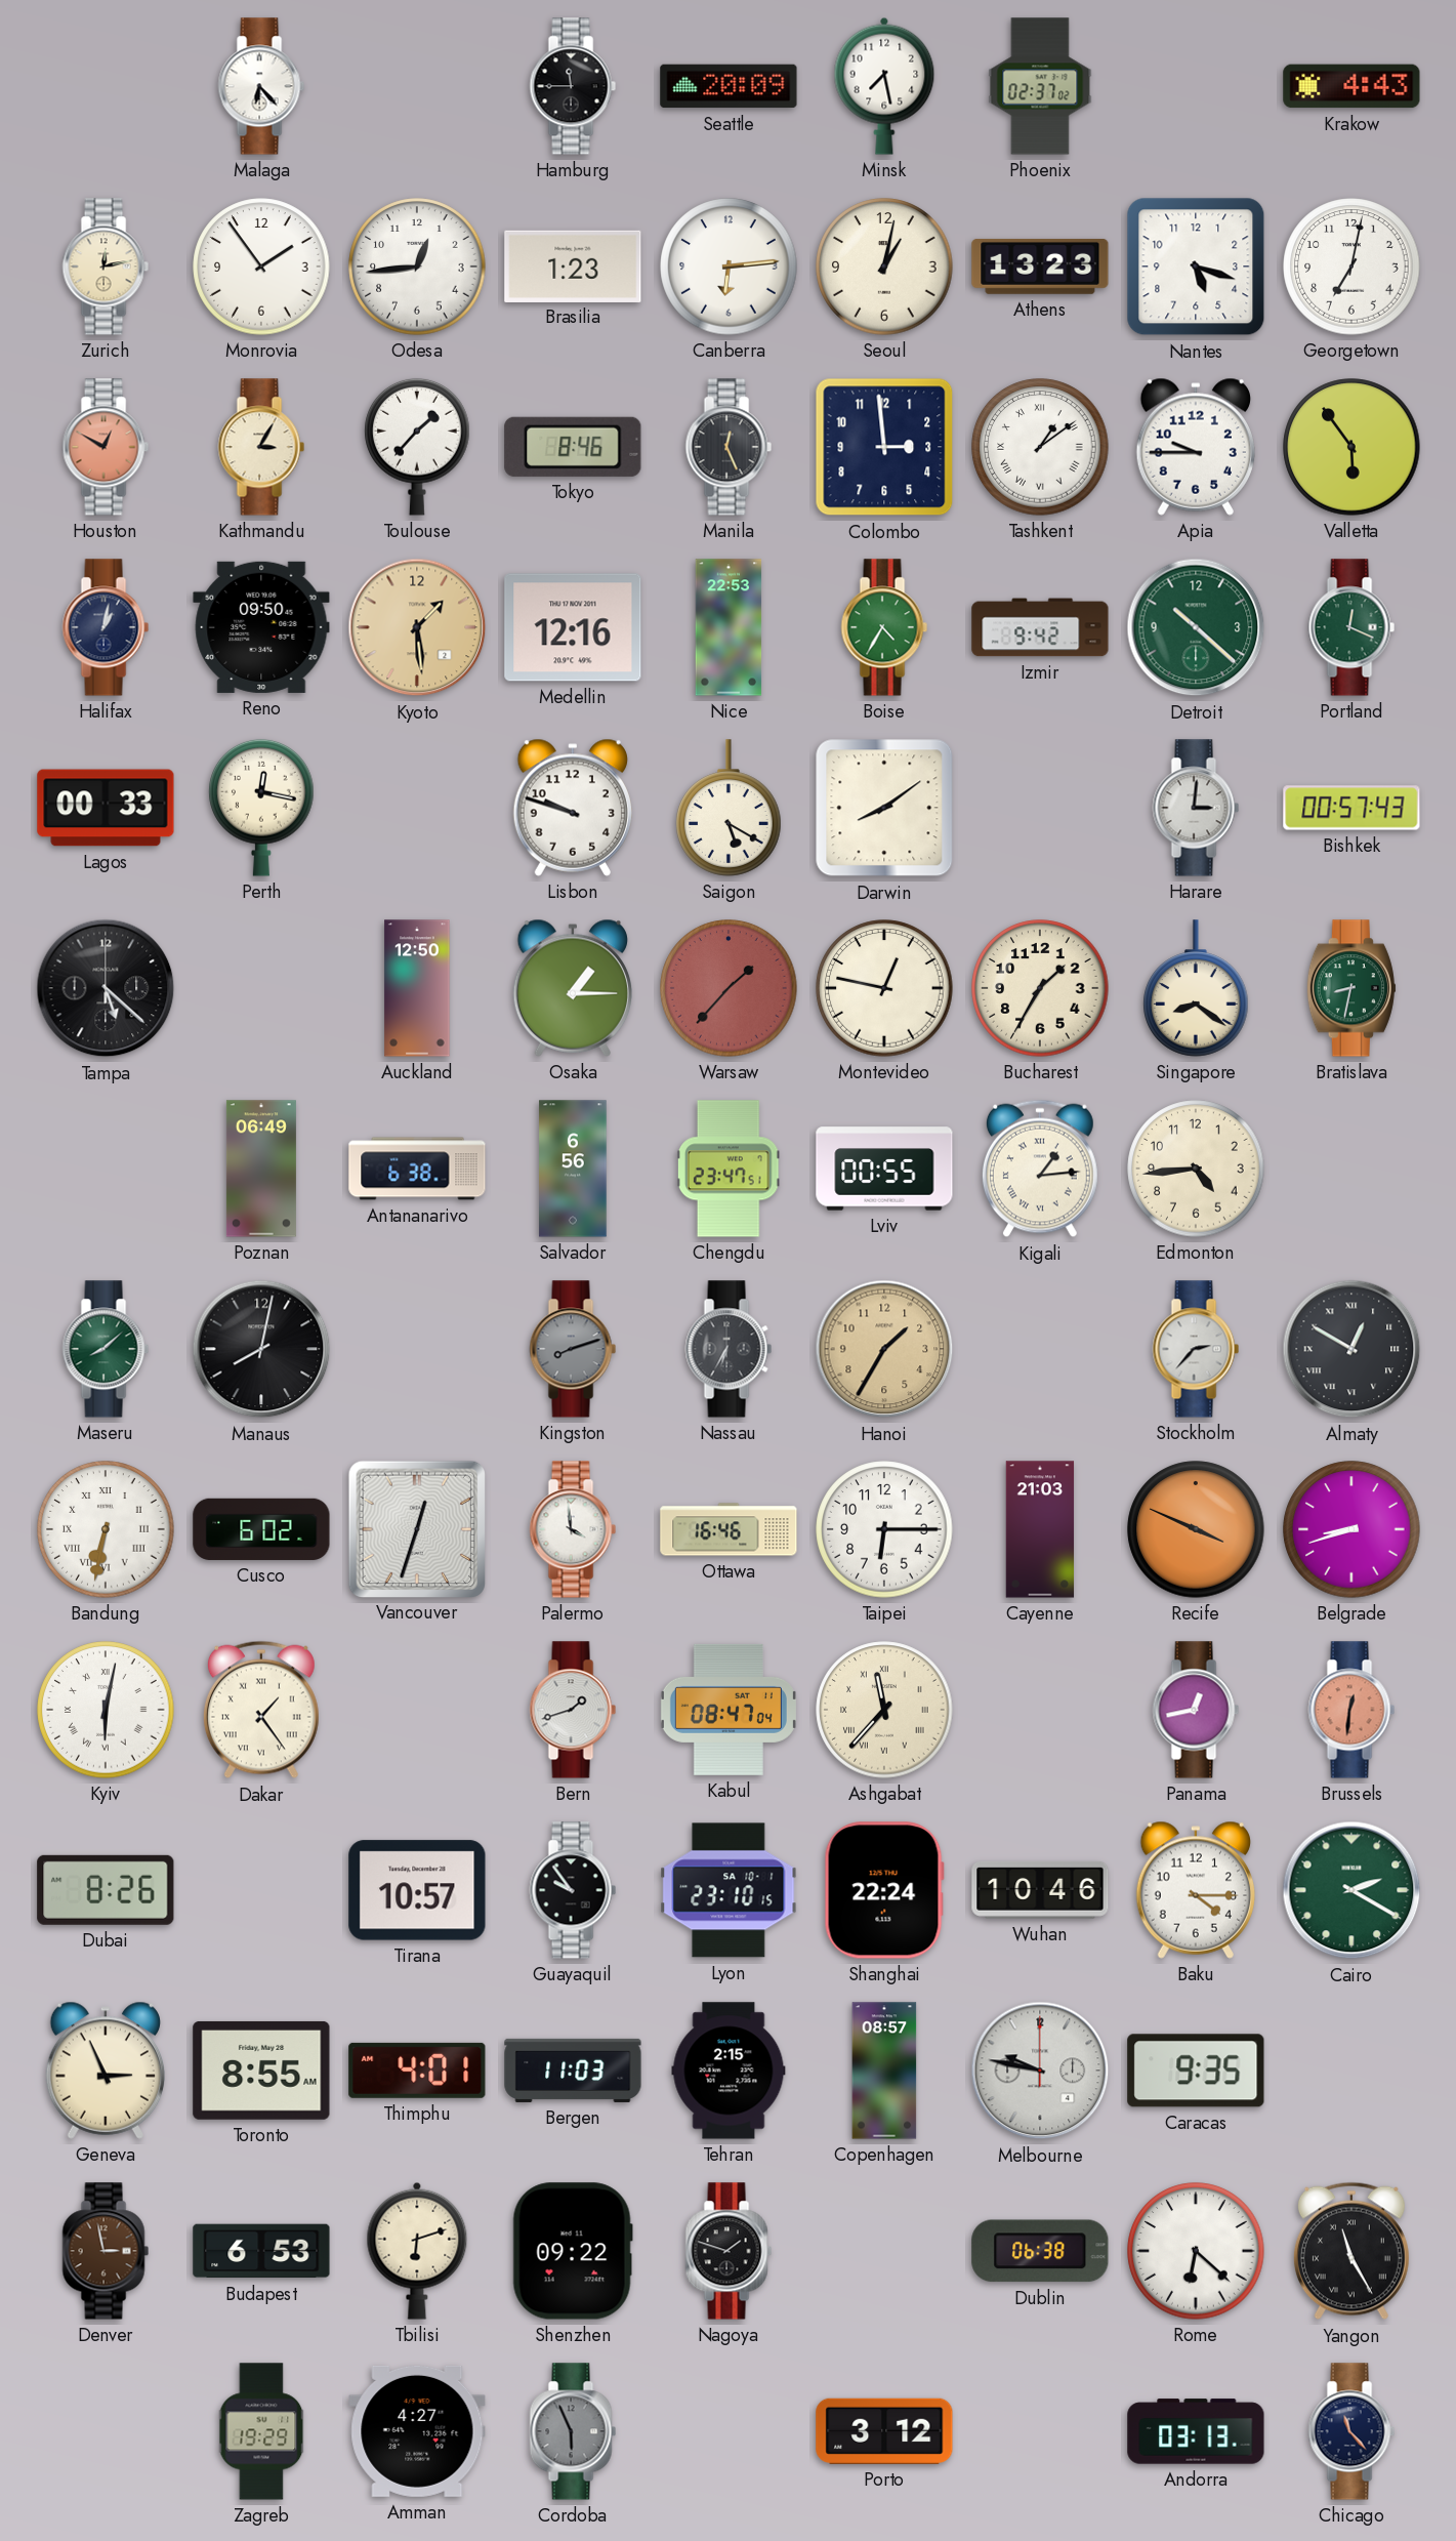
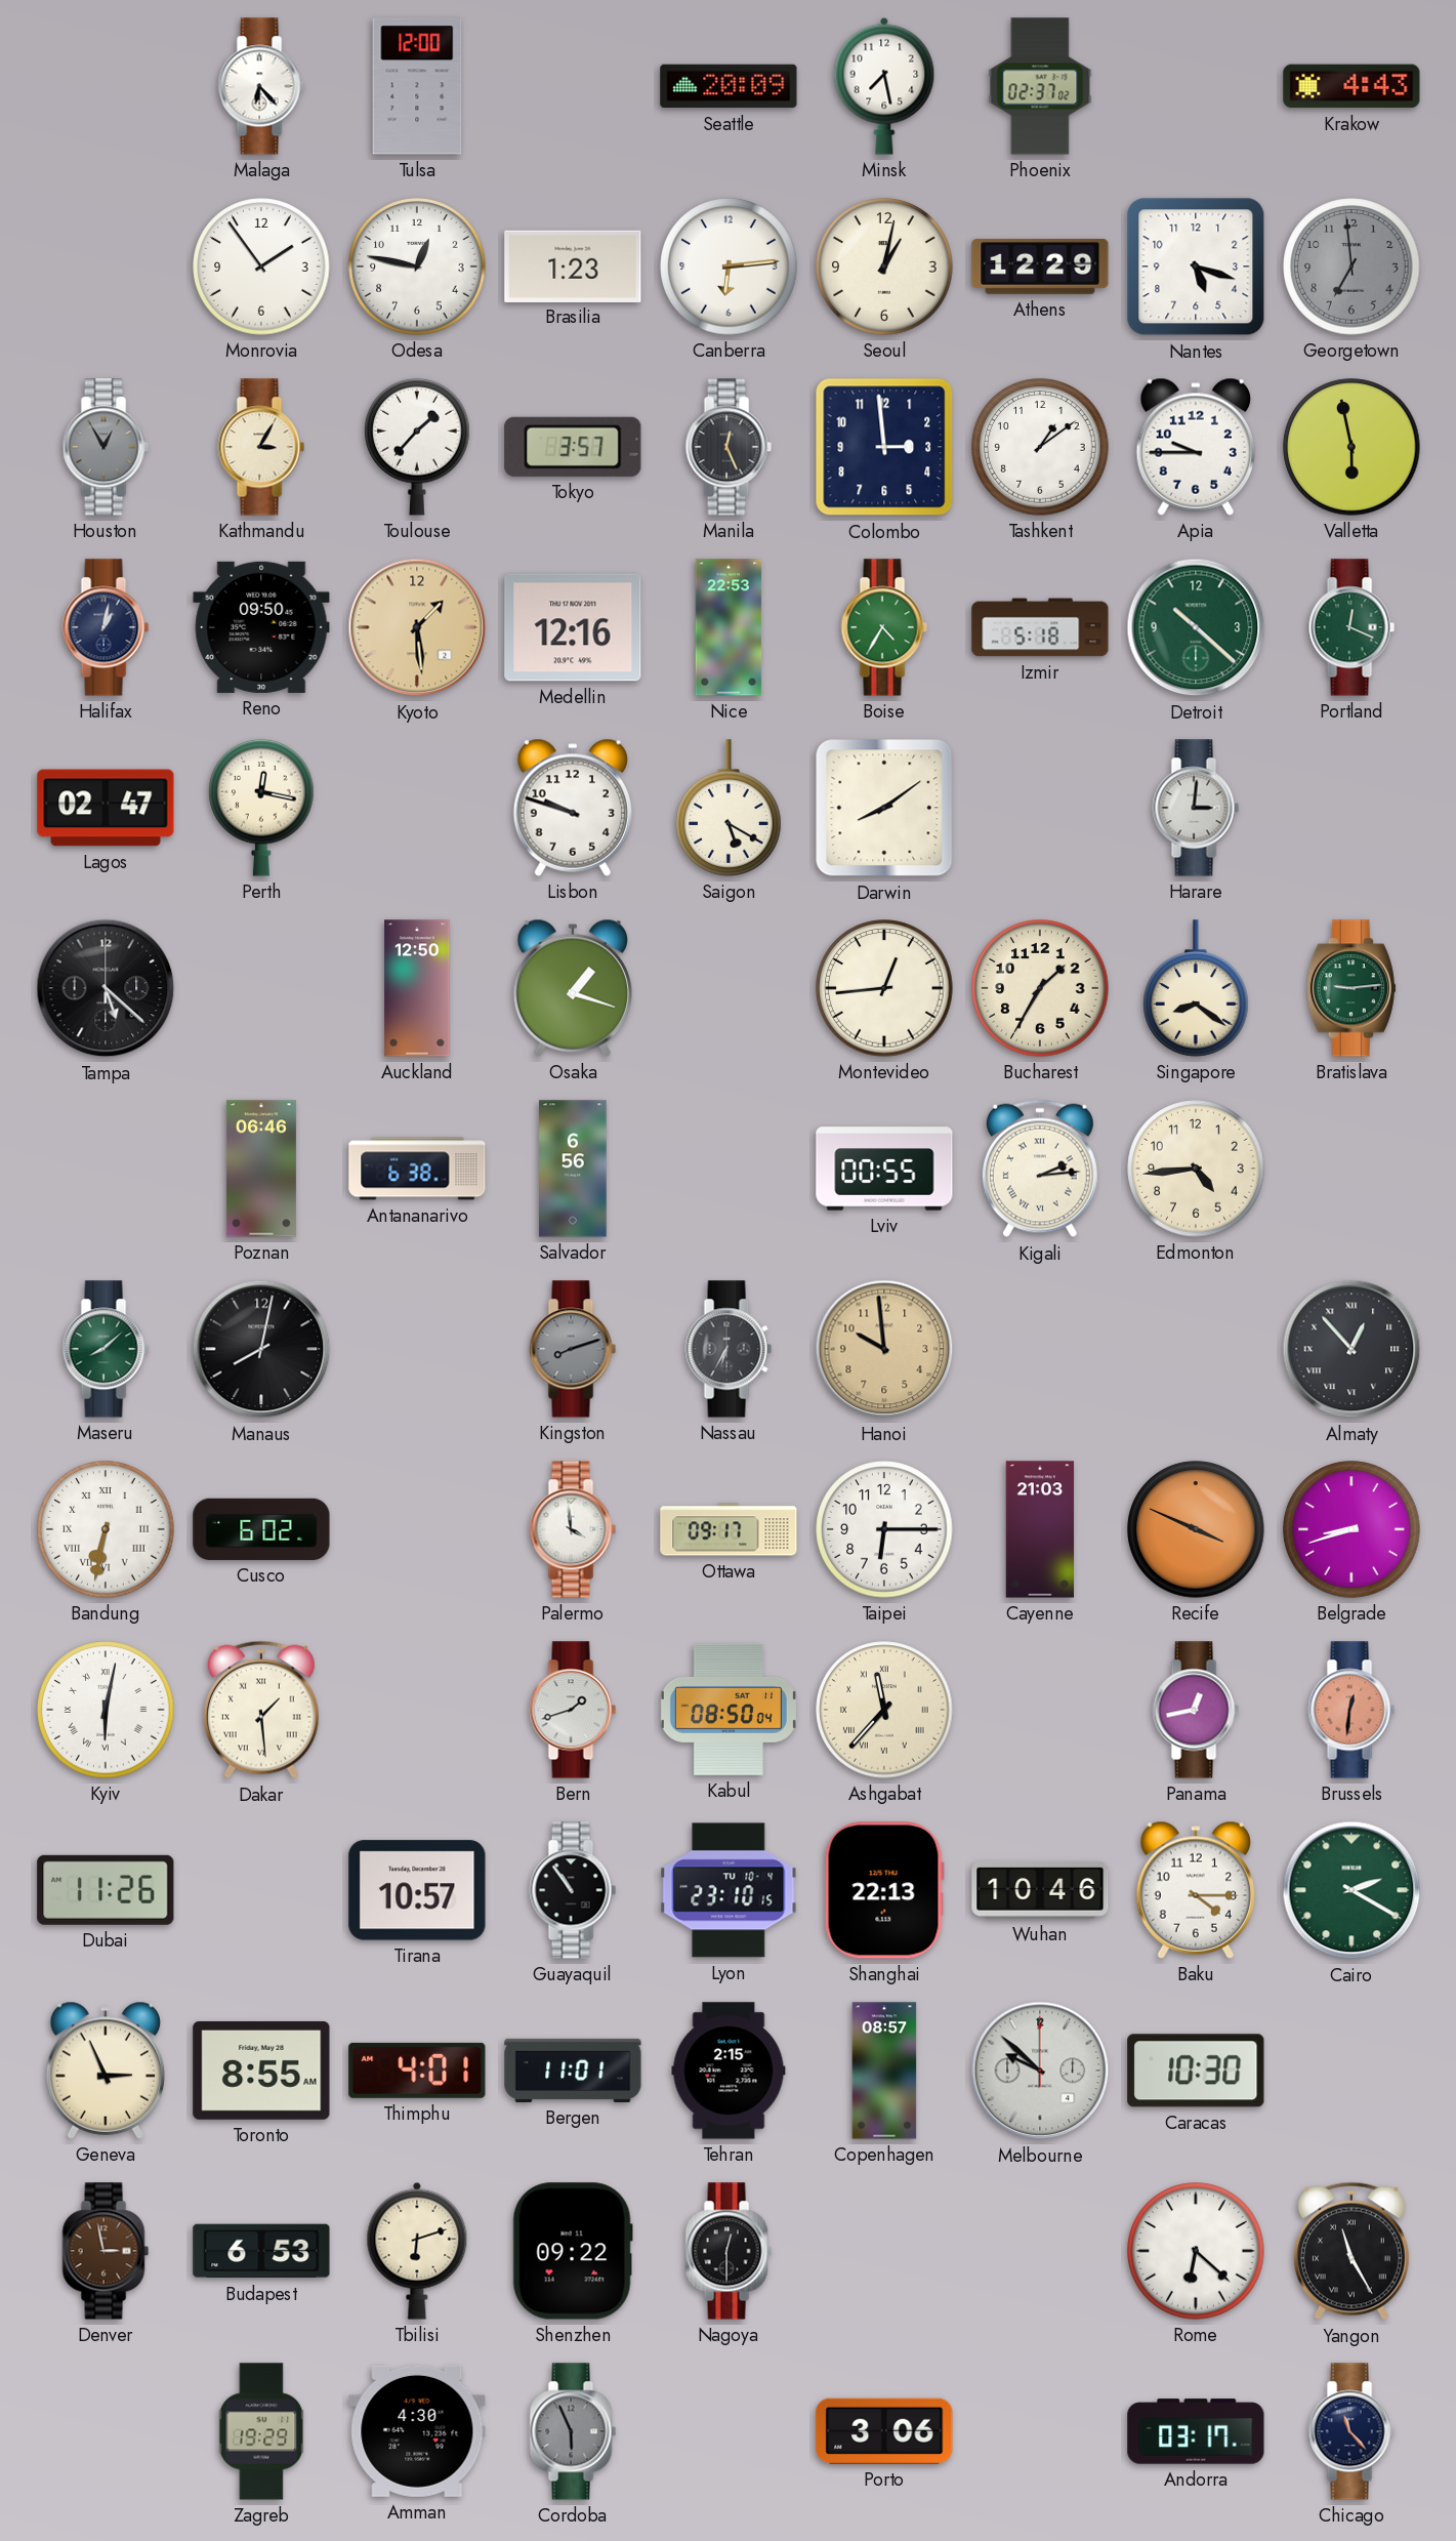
Tulsa: none -> 12:00
Hamburg: 11:45 -> none
Zurich: 12:13 -> none
Odesa: 12:44 -> 12:47
Athens: 13:23 -> 12:29
Georgetown: 7:02 -> 6:59
Georgetown dial: white -> grey
Houston: 12:50 -> 12:55
Houston dial: salmon -> grey
Tokyo: 8:46 -> 3:57
Tashkent numerals: Roman -> Arabic
Valletta: 5:54 -> 5:58
Izmir: 9:42 -> 5:18
Lagos: 00:33 -> 02:47
Bishkek: 00:57 -> none
Osaka: 1:15 -> 1:18
Warsaw: 1:37 -> none
Montevideo: 12:47 -> 12:44
Bratislava: 8:32 -> 9:14
Poznan: 06:49 -> 06:46
Chengdu: 23:47 -> none
Kigali: 1:14 -> 2:14
Hanoi: 1:35 -> 9:59
Stockholm: 2:37 -> none
Almaty: 12:50 -> 12:53
Vancouver: 12:33 -> none
Ottawa: 16:46 -> 09:17
Dakar: 1:24 -> 1:29
Kabul: 08:47 -> 08:50
Dubai: 8:26 -> 11:26
Guayaquil: 9:54 -> 10:54
Lyon date: SA 10-1 -> TU 10-4
Shanghai: 22:24 -> 22:13
Bergen: 11:03 -> 11:01
Melbourne: 9:47 -> 9:52
Caracas: 9:35 -> 10:30
Nagoya: 1:48 -> 12:30
Dublin: 06:38 -> none
Amman: 4:27 -> 4:30
Porto: 3:12 -> 3:06
Andorra: 03:13 -> 03:17
